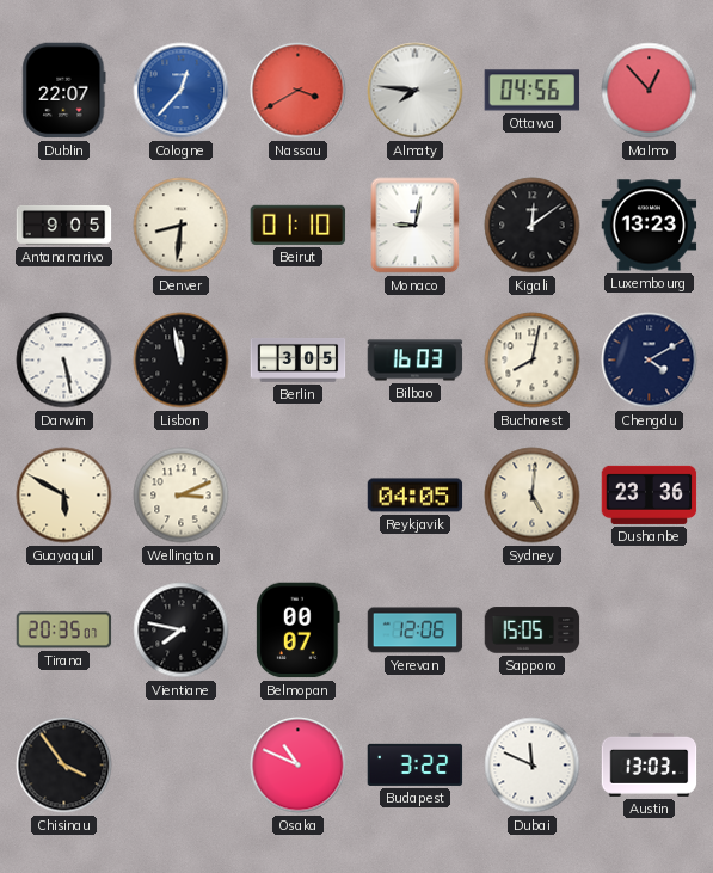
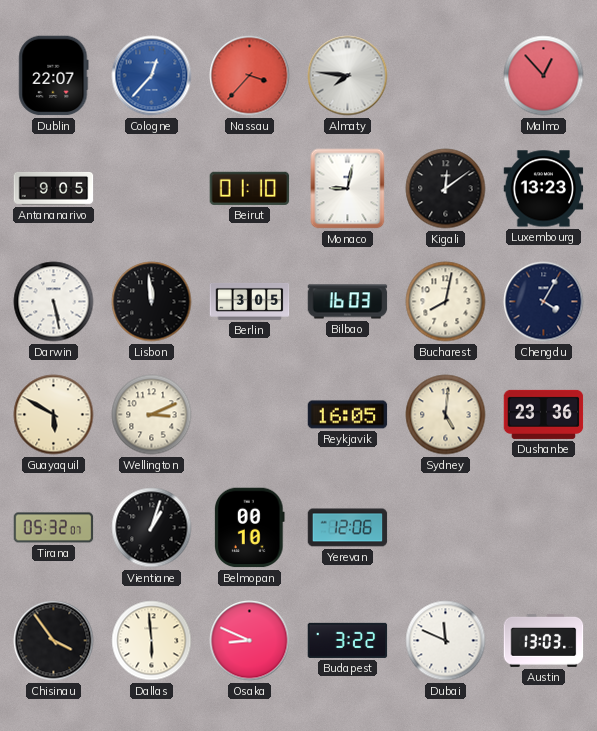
Nassau: 3:40 -> 3:37
Ottawa: 04:56 -> none
Denver: 8:31 -> none
Lisbon: 11:58 -> 11:59
Chengdu: 4:10 -> 4:05
Reykjavik: 04:05 -> 16:05
Tirana: 20:35 -> 05:32
Vientiane: 7:47 -> 1:03
Belmopan: 00:07 -> 00:10
Sapporo: 15:05 -> none
Dallas: none -> 5:59
Osaka: 10:49 -> 8:49
